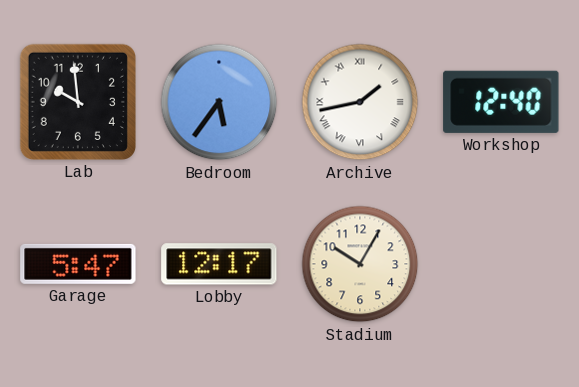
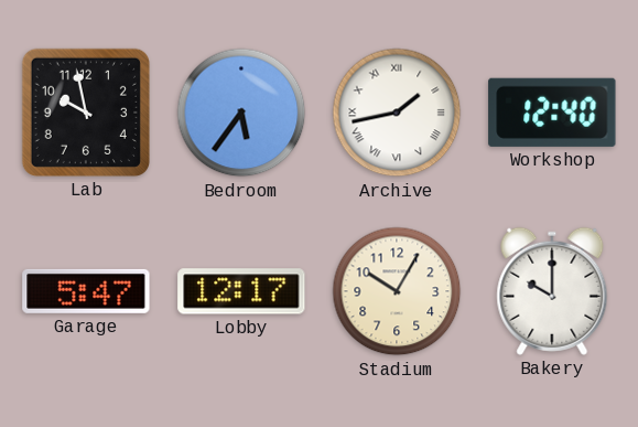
Lab: 9:59 -> 9:58
Bakery: none -> 10:00
